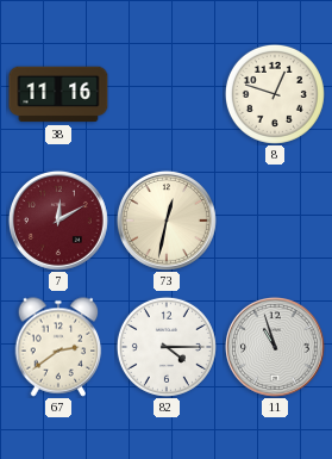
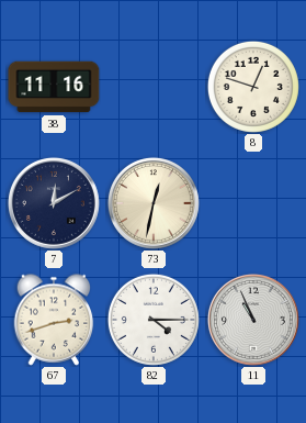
7 dial: burgundy -> navy
67: 2:39 -> 2:42
11: 10:57 -> 10:56
